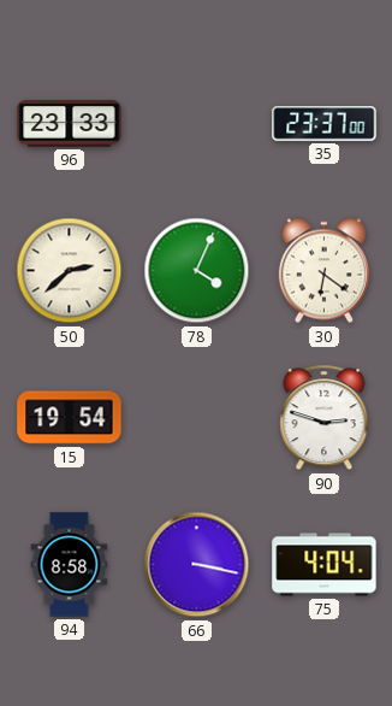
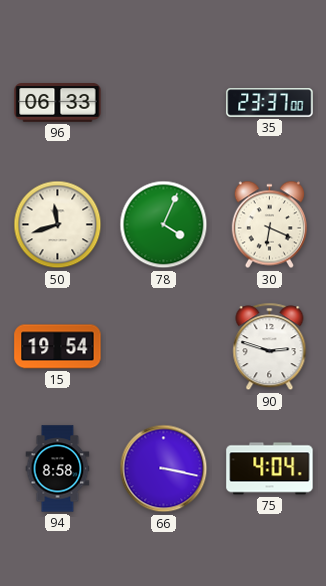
96: 23:33 -> 06:33
50: 2:38 -> 11:42
30: 6:21 -> 6:19
